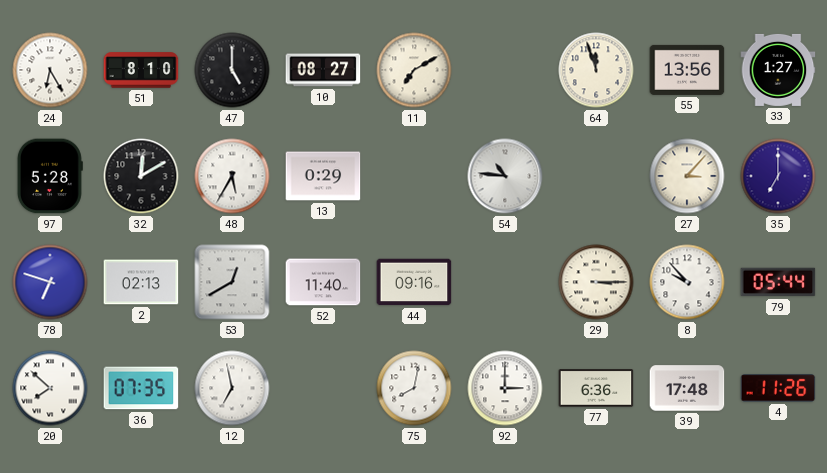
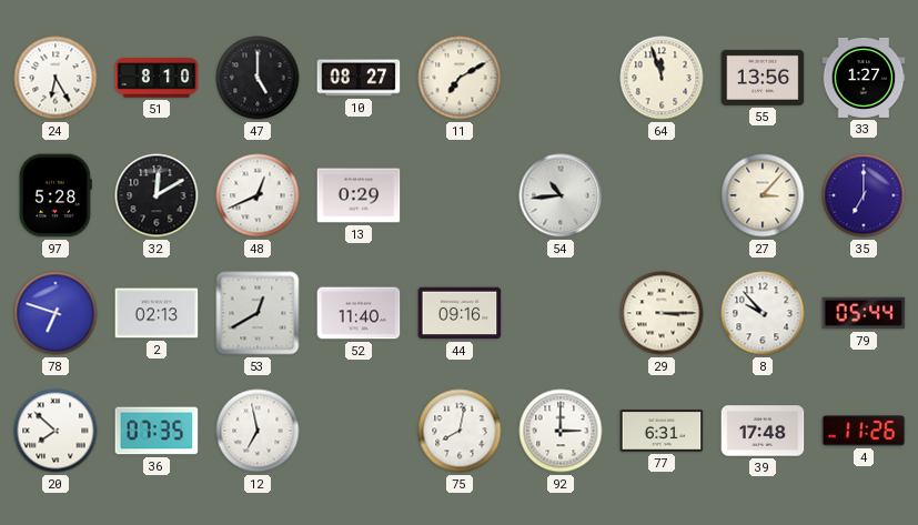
48: 5:35 -> 12:41
54: 10:46 -> 10:44
77: 6:36 -> 6:31
